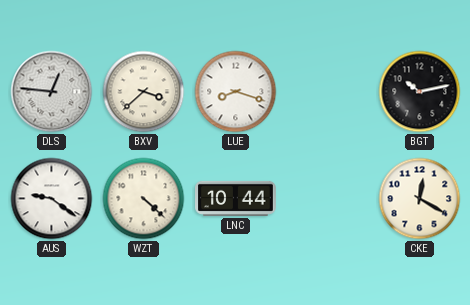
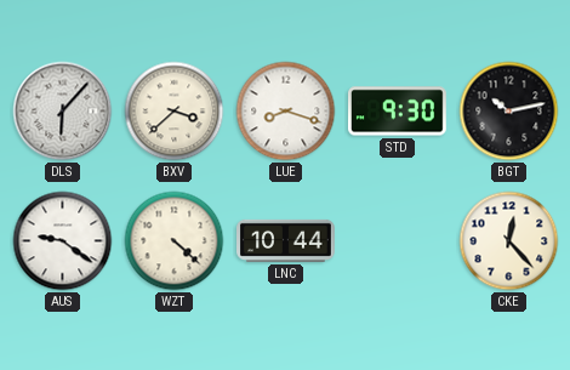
DLS: 12:46 -> 6:07
STD: none -> 9:30
CKE: 12:20 -> 12:23
